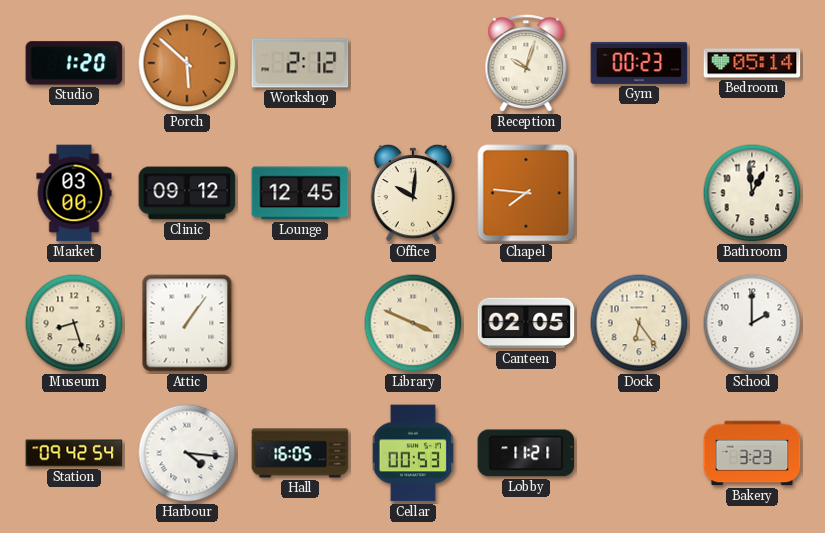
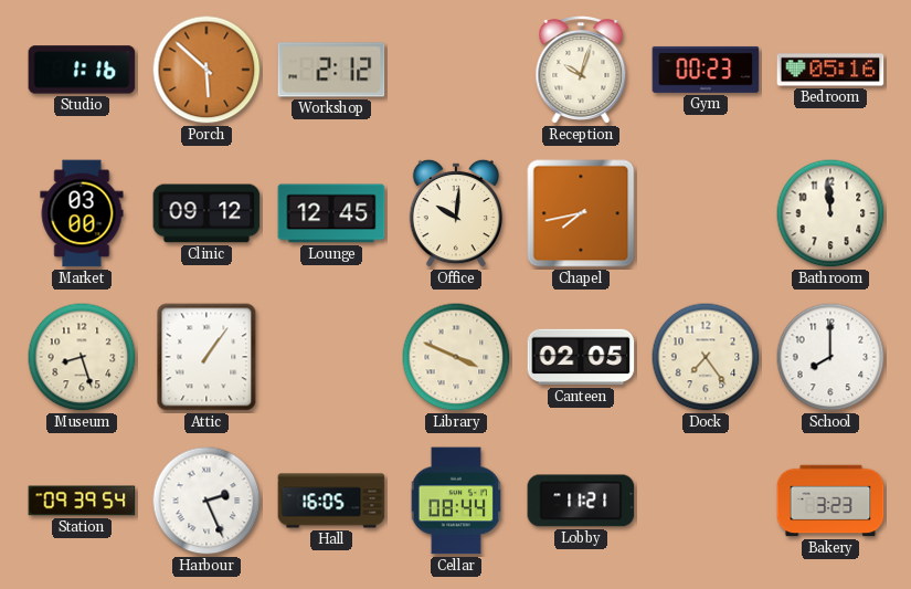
Studio: 1:20 -> 1:16
Bedroom: 05:14 -> 05:16
Chapel: 7:46 -> 7:43
Bathroom: 12:59 -> 11:59
Dock: 6:24 -> 7:24
School: 2:00 -> 8:00
Station: 09:42 -> 09:39
Harbour: 4:16 -> 2:26
Cellar: 00:53 -> 08:44
